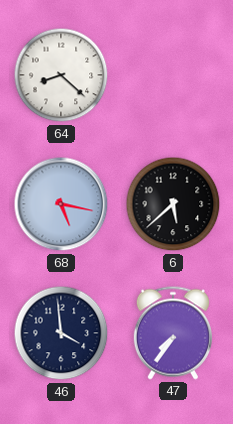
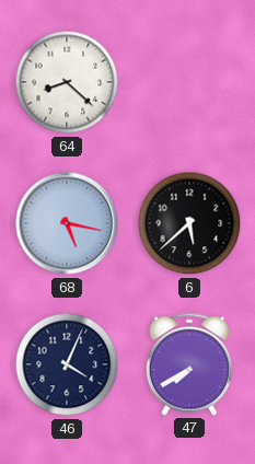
46: 3:59 -> 4:04
47: 7:36 -> 7:40
